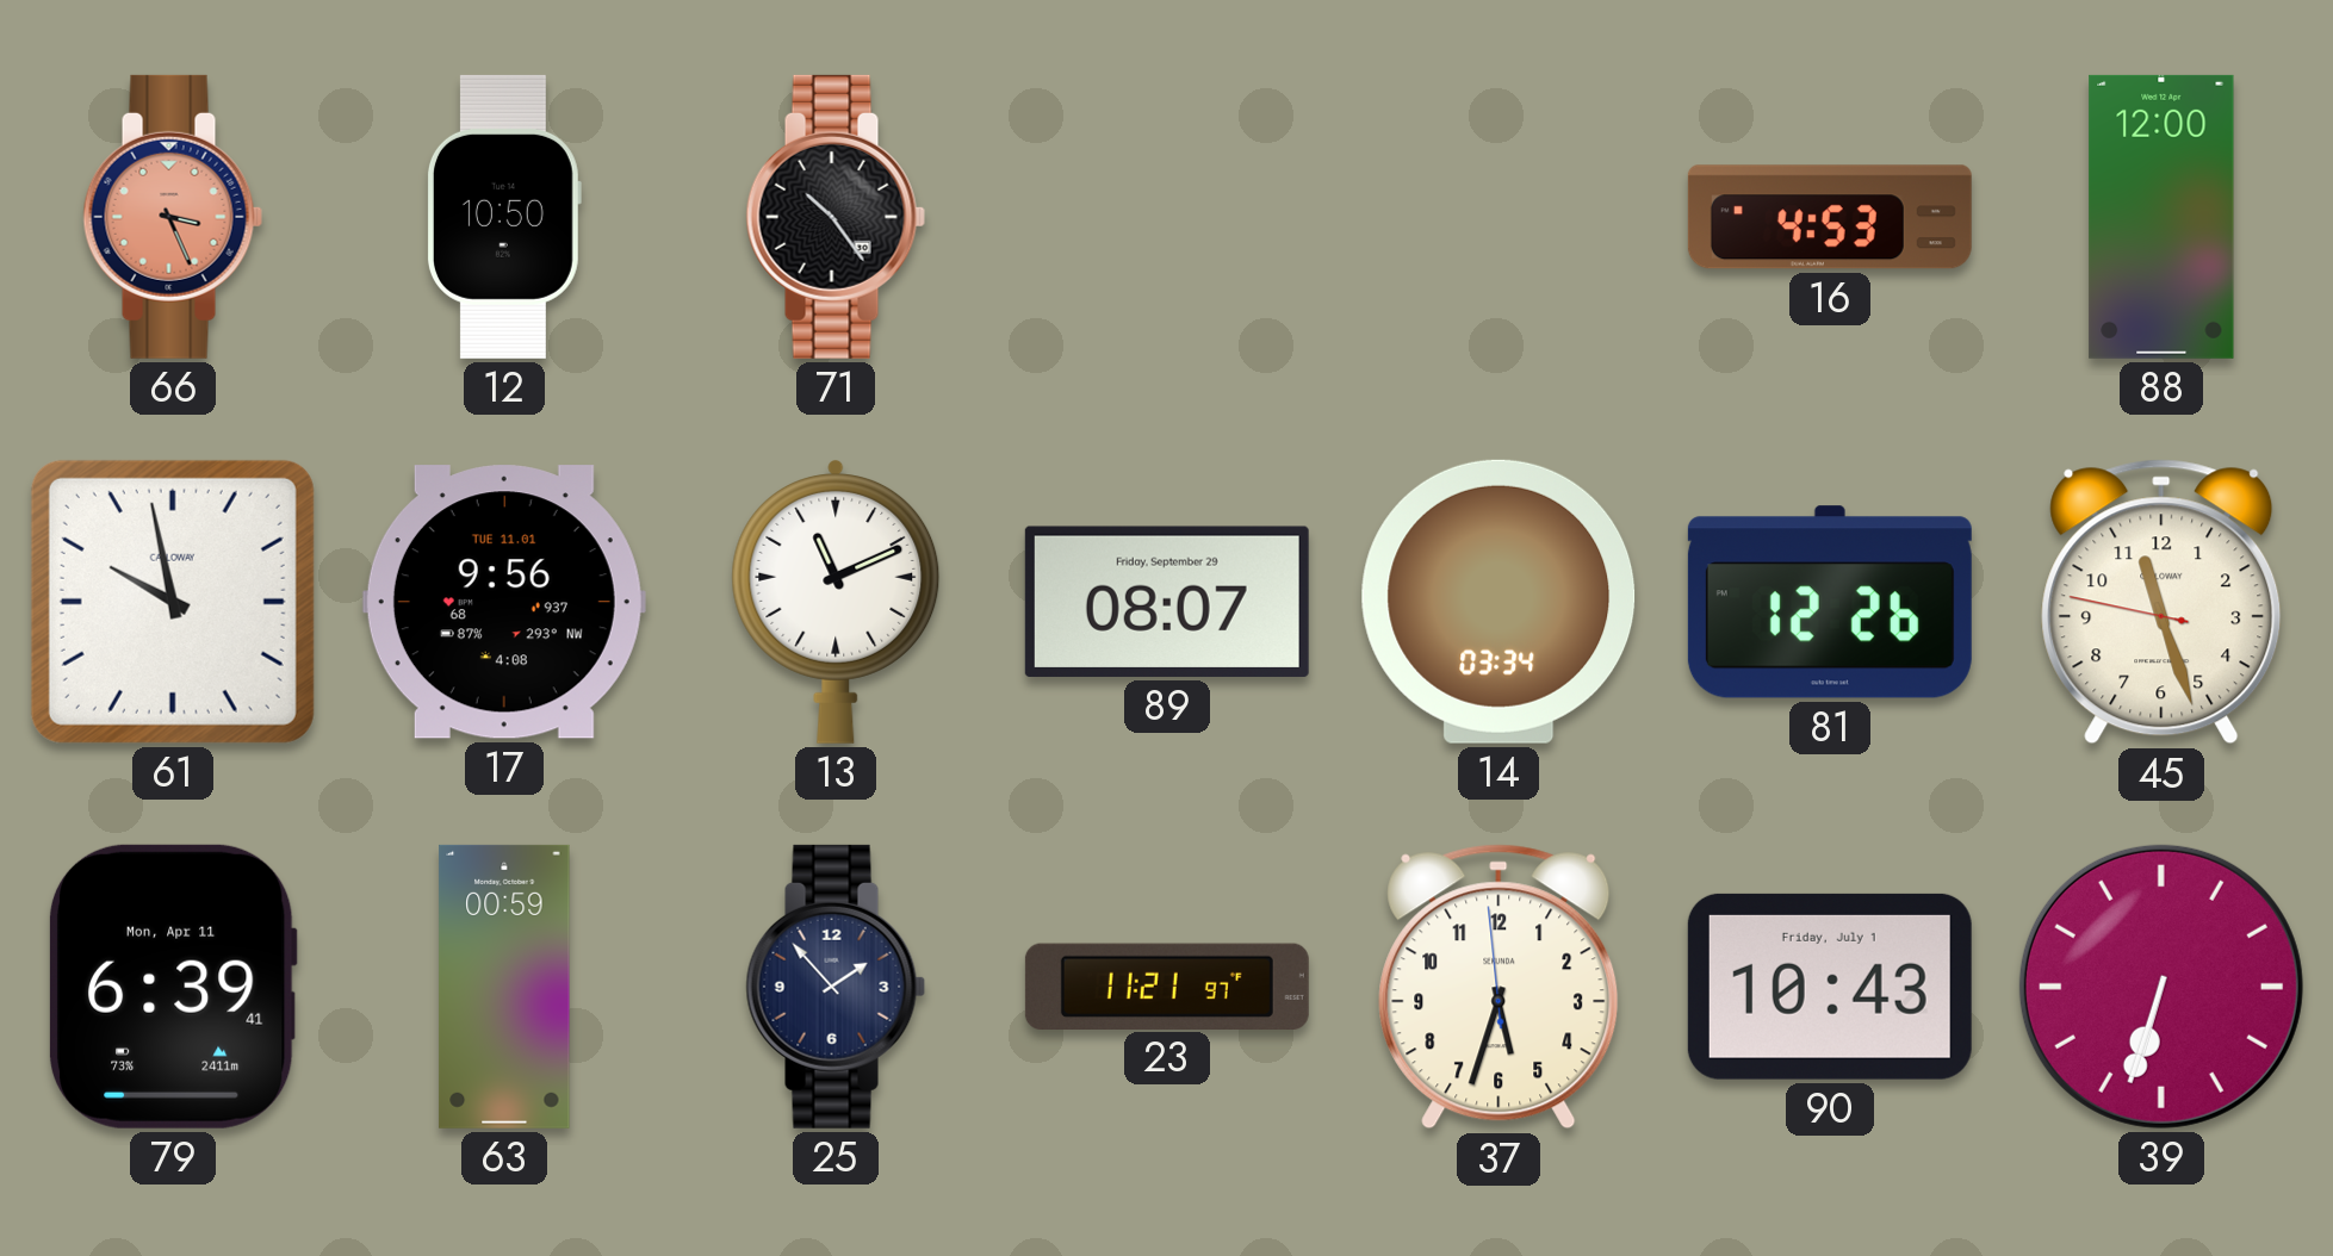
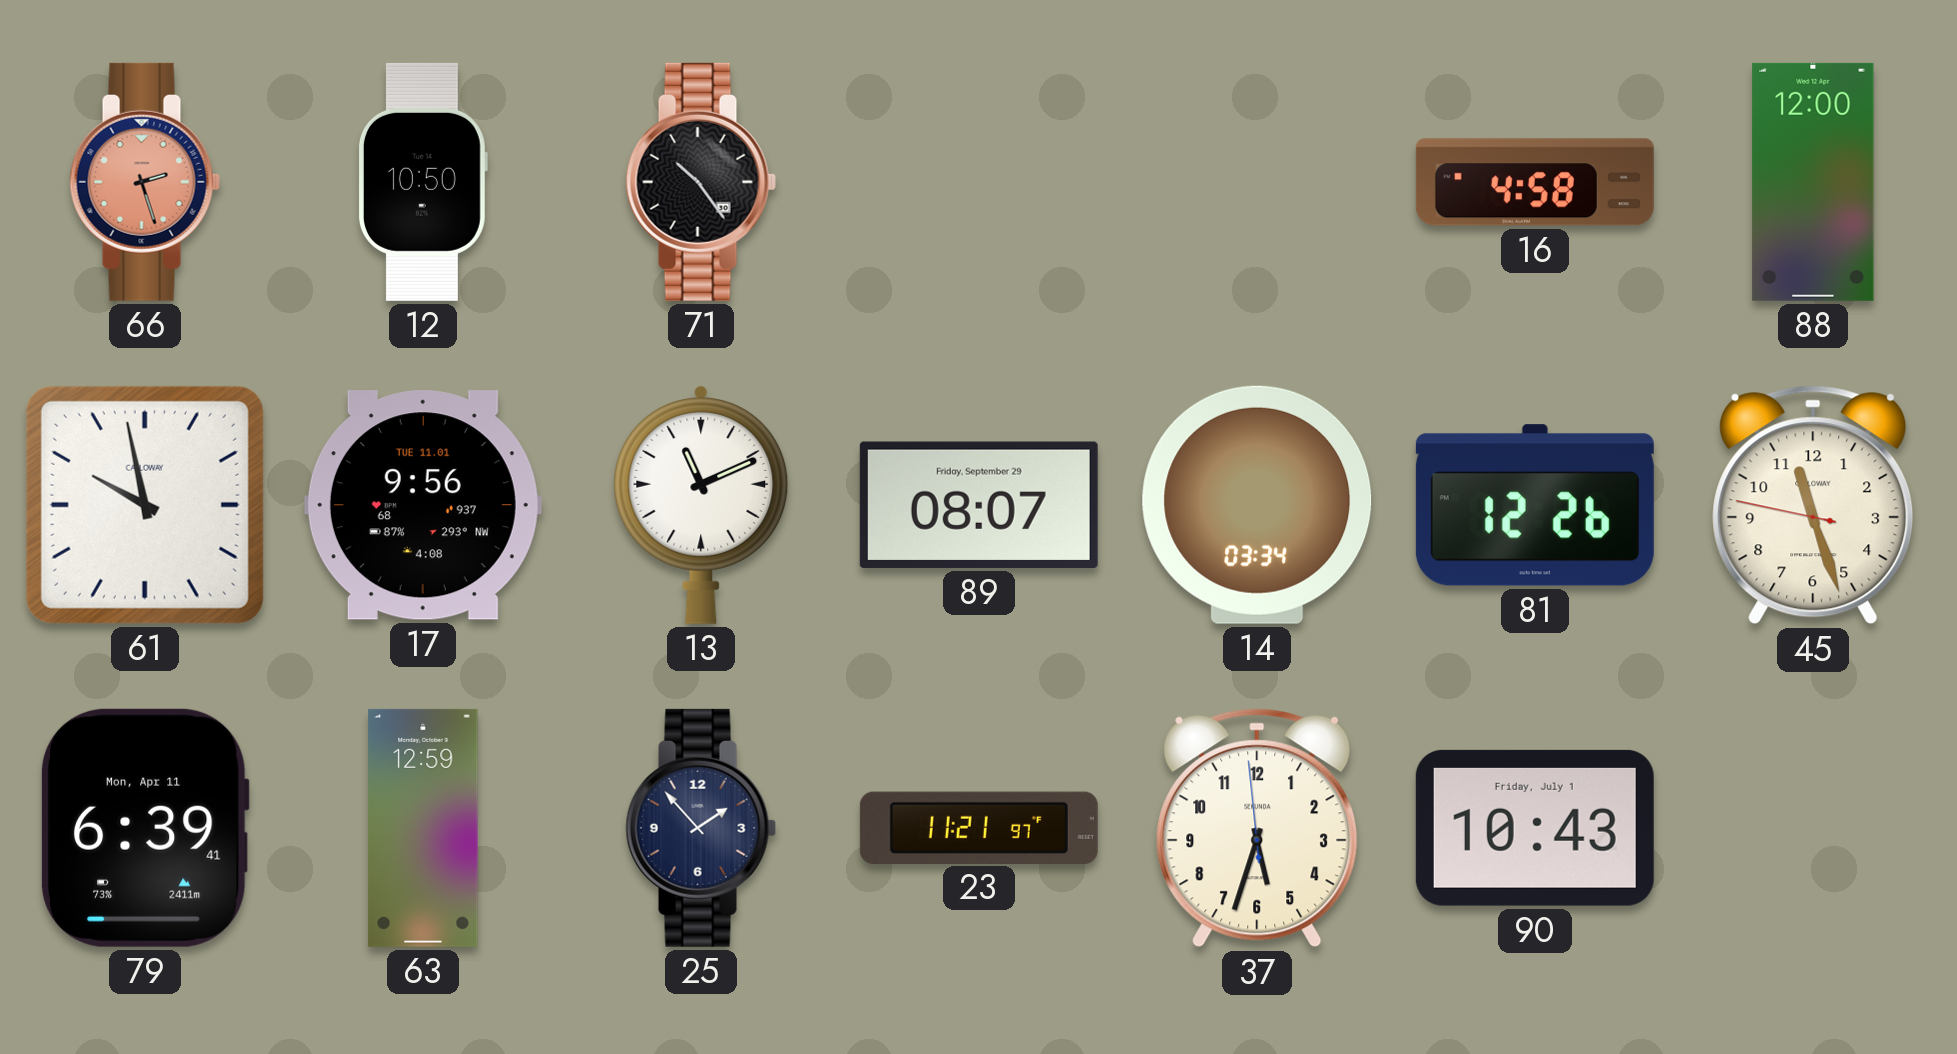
66: 3:26 -> 2:27
16: 4:53 -> 4:58
63: 00:59 -> 12:59
39: 6:33 -> none
